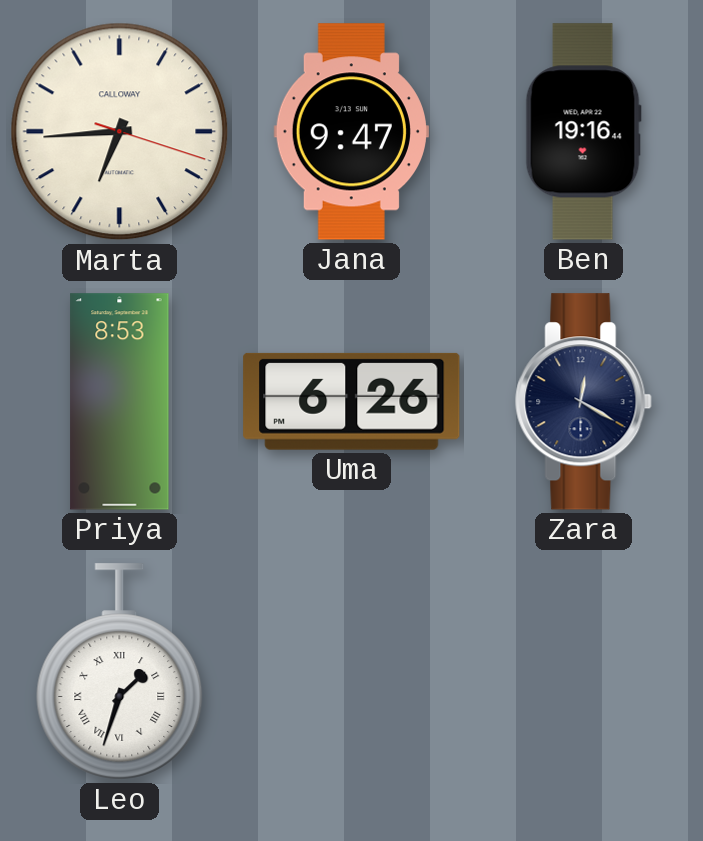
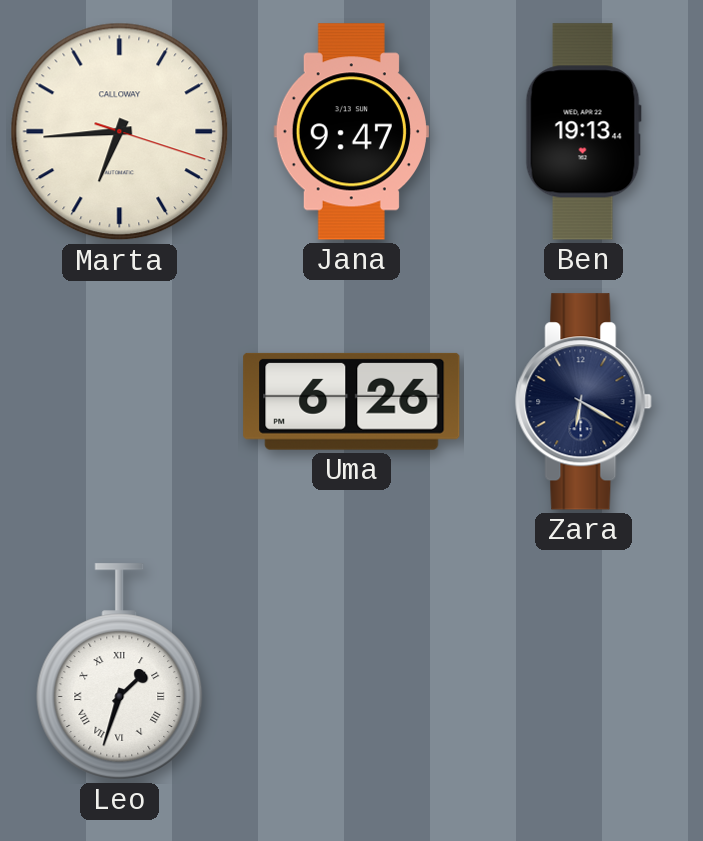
Ben: 19:16 -> 19:13
Priya: 8:53 -> none
Zara: 12:20 -> 6:20
